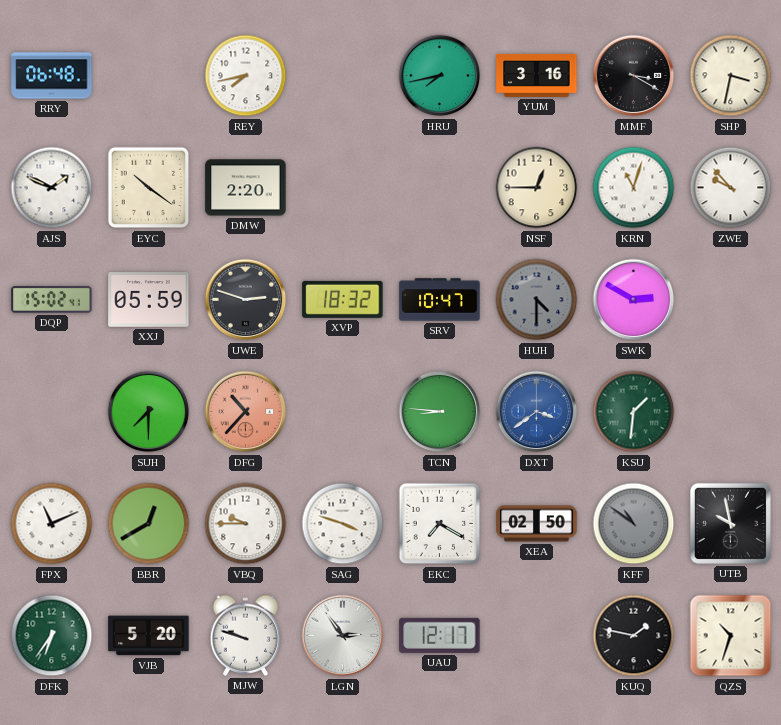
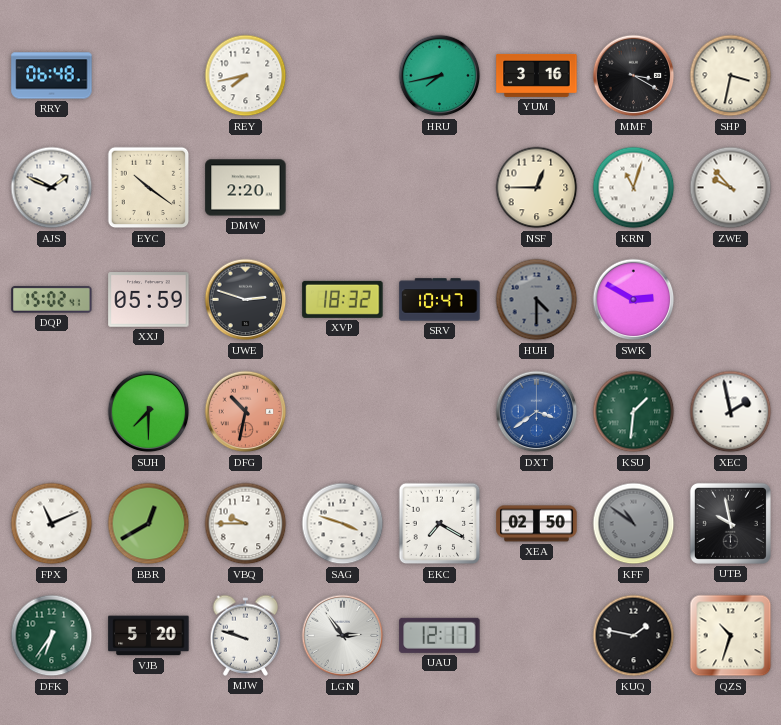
DFG: 10:37 -> 10:32
TCN: 8:46 -> none
XEC: none -> 1:58
